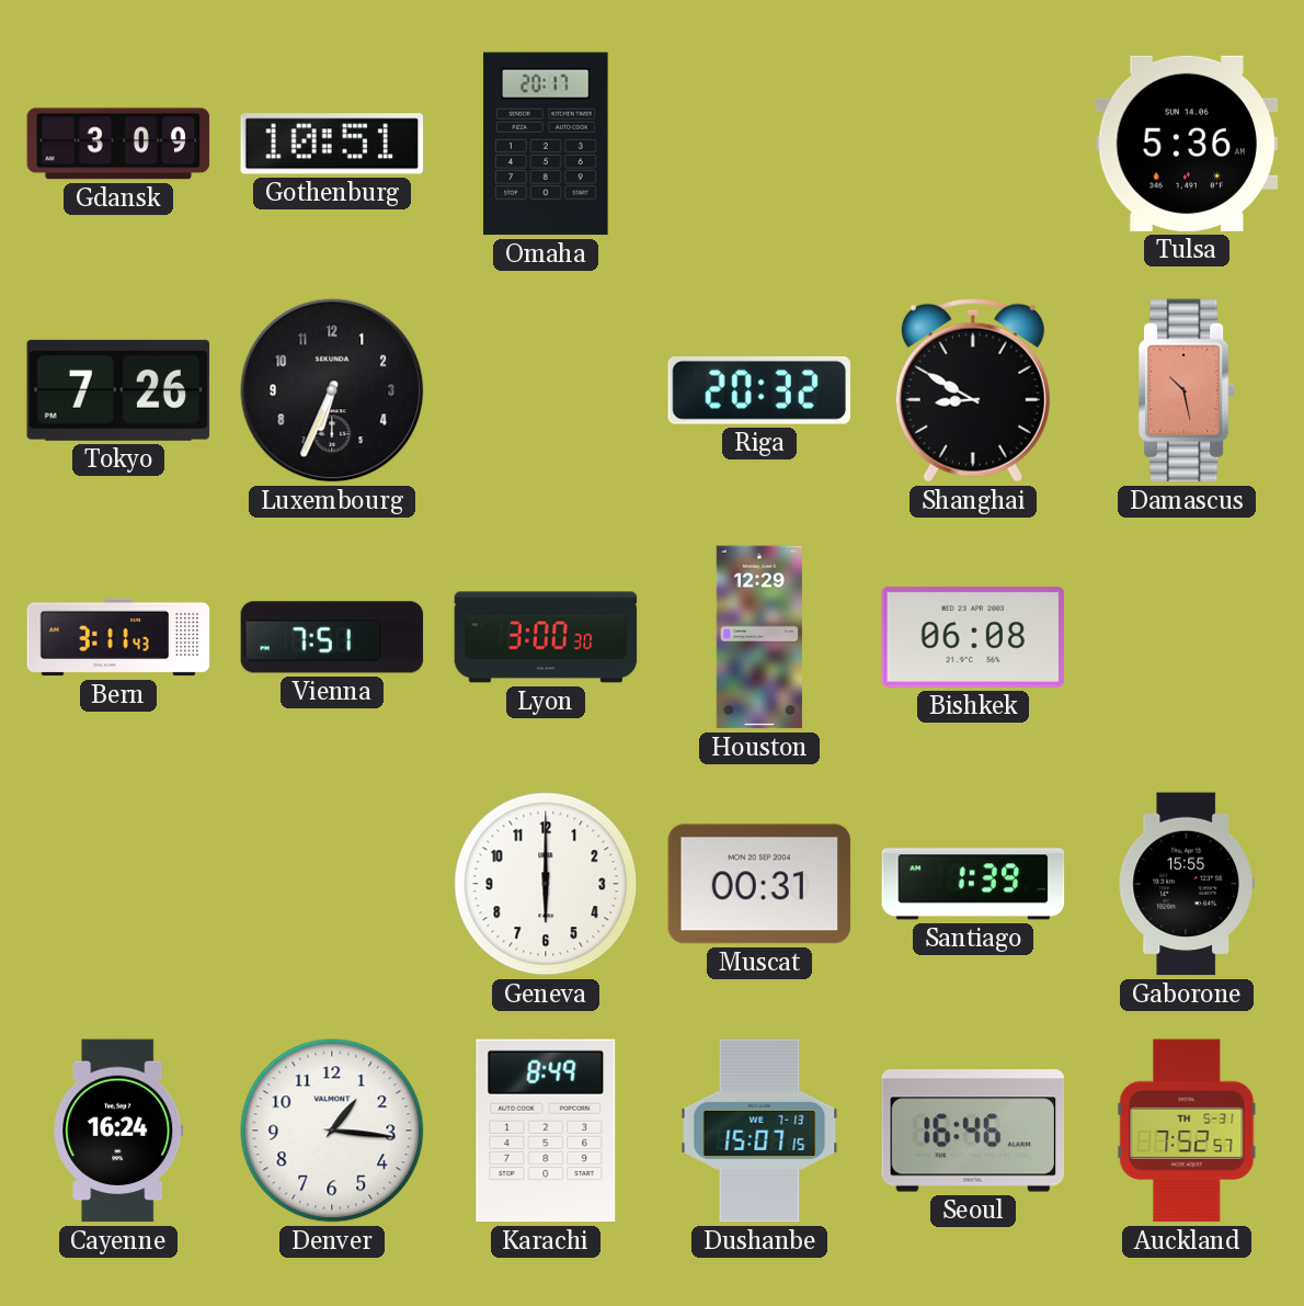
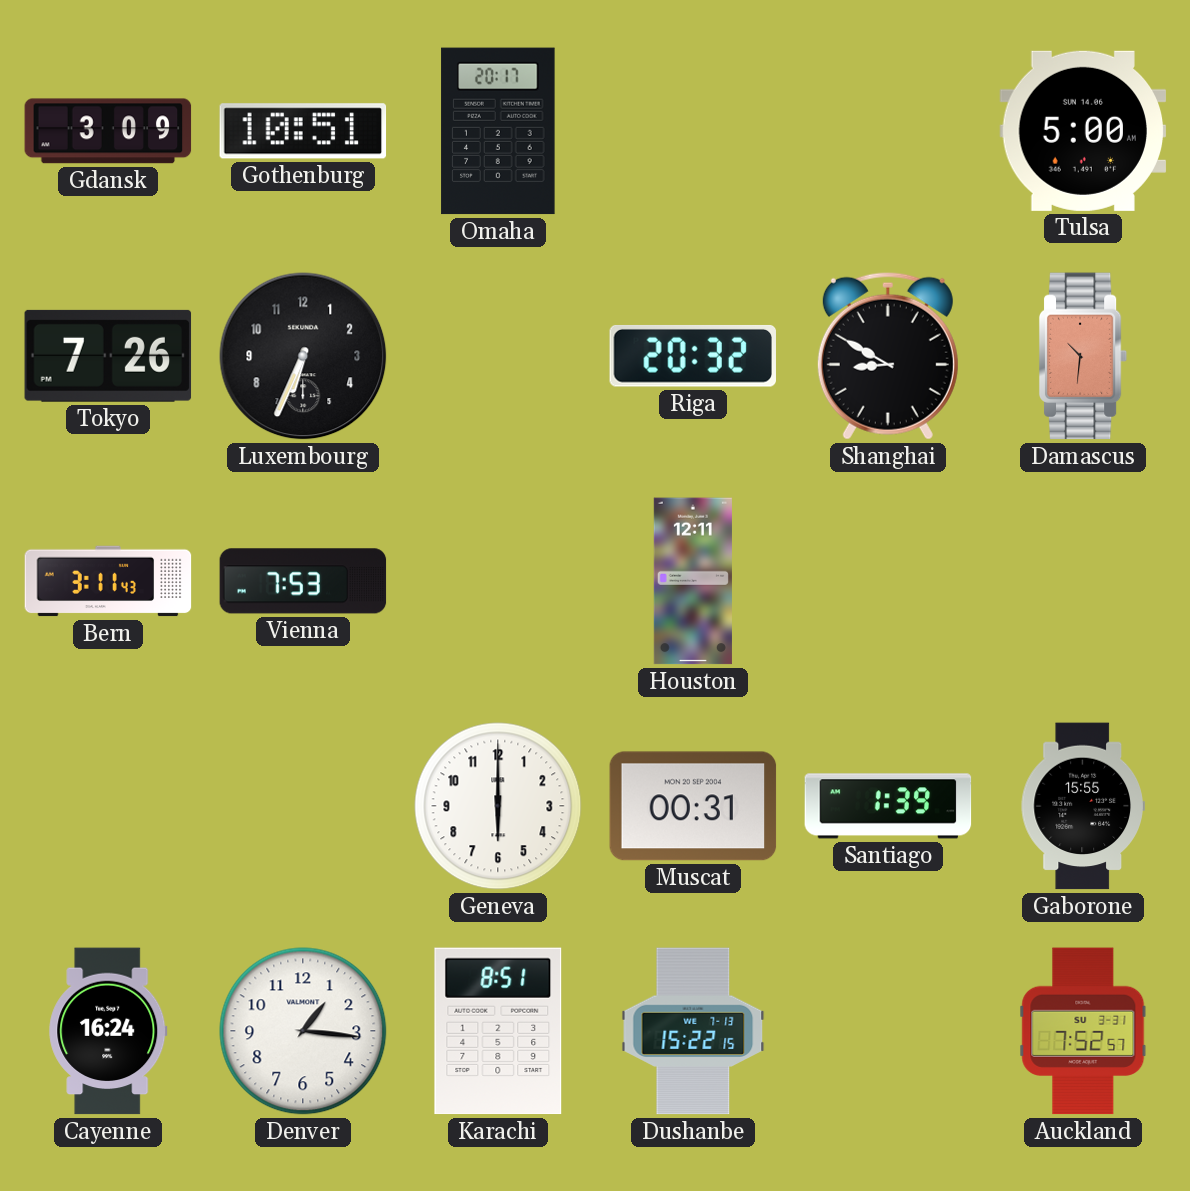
Tulsa: 5:36 -> 5:00
Damascus: 10:28 -> 10:31
Vienna: 7:51 -> 7:53
Lyon: 3:00 -> none
Houston: 12:29 -> 12:11
Bishkek: 06:08 -> none
Karachi: 8:49 -> 8:51
Dushanbe: 15:07 -> 15:22
Seoul: 16:46 -> none
Auckland date: TH 5-31 -> SU 3-31
